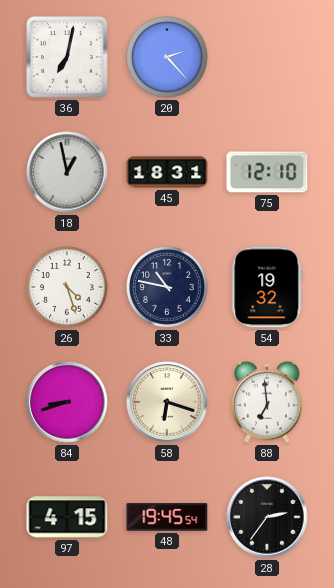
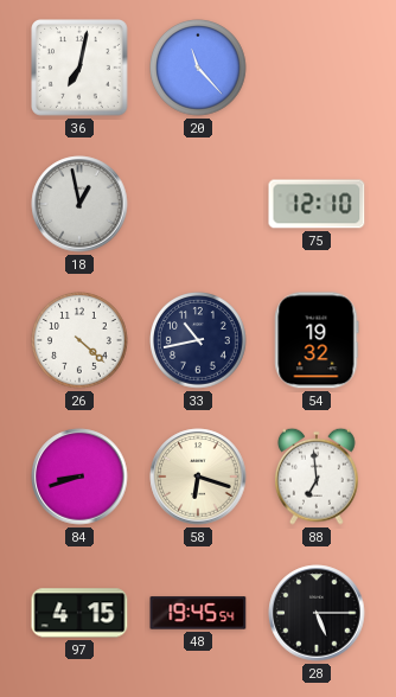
20: 2:23 -> 11:23
45: 18:31 -> none
26: 4:27 -> 4:22
33: 10:47 -> 10:43
28: 2:36 -> 5:15
